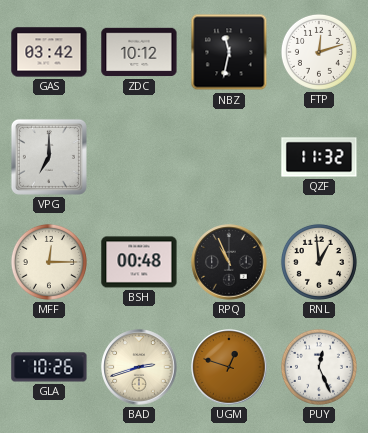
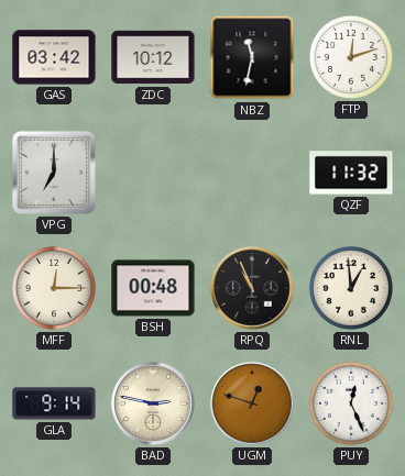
GLA: 10:26 -> 9:14
BAD: 2:42 -> 2:47
